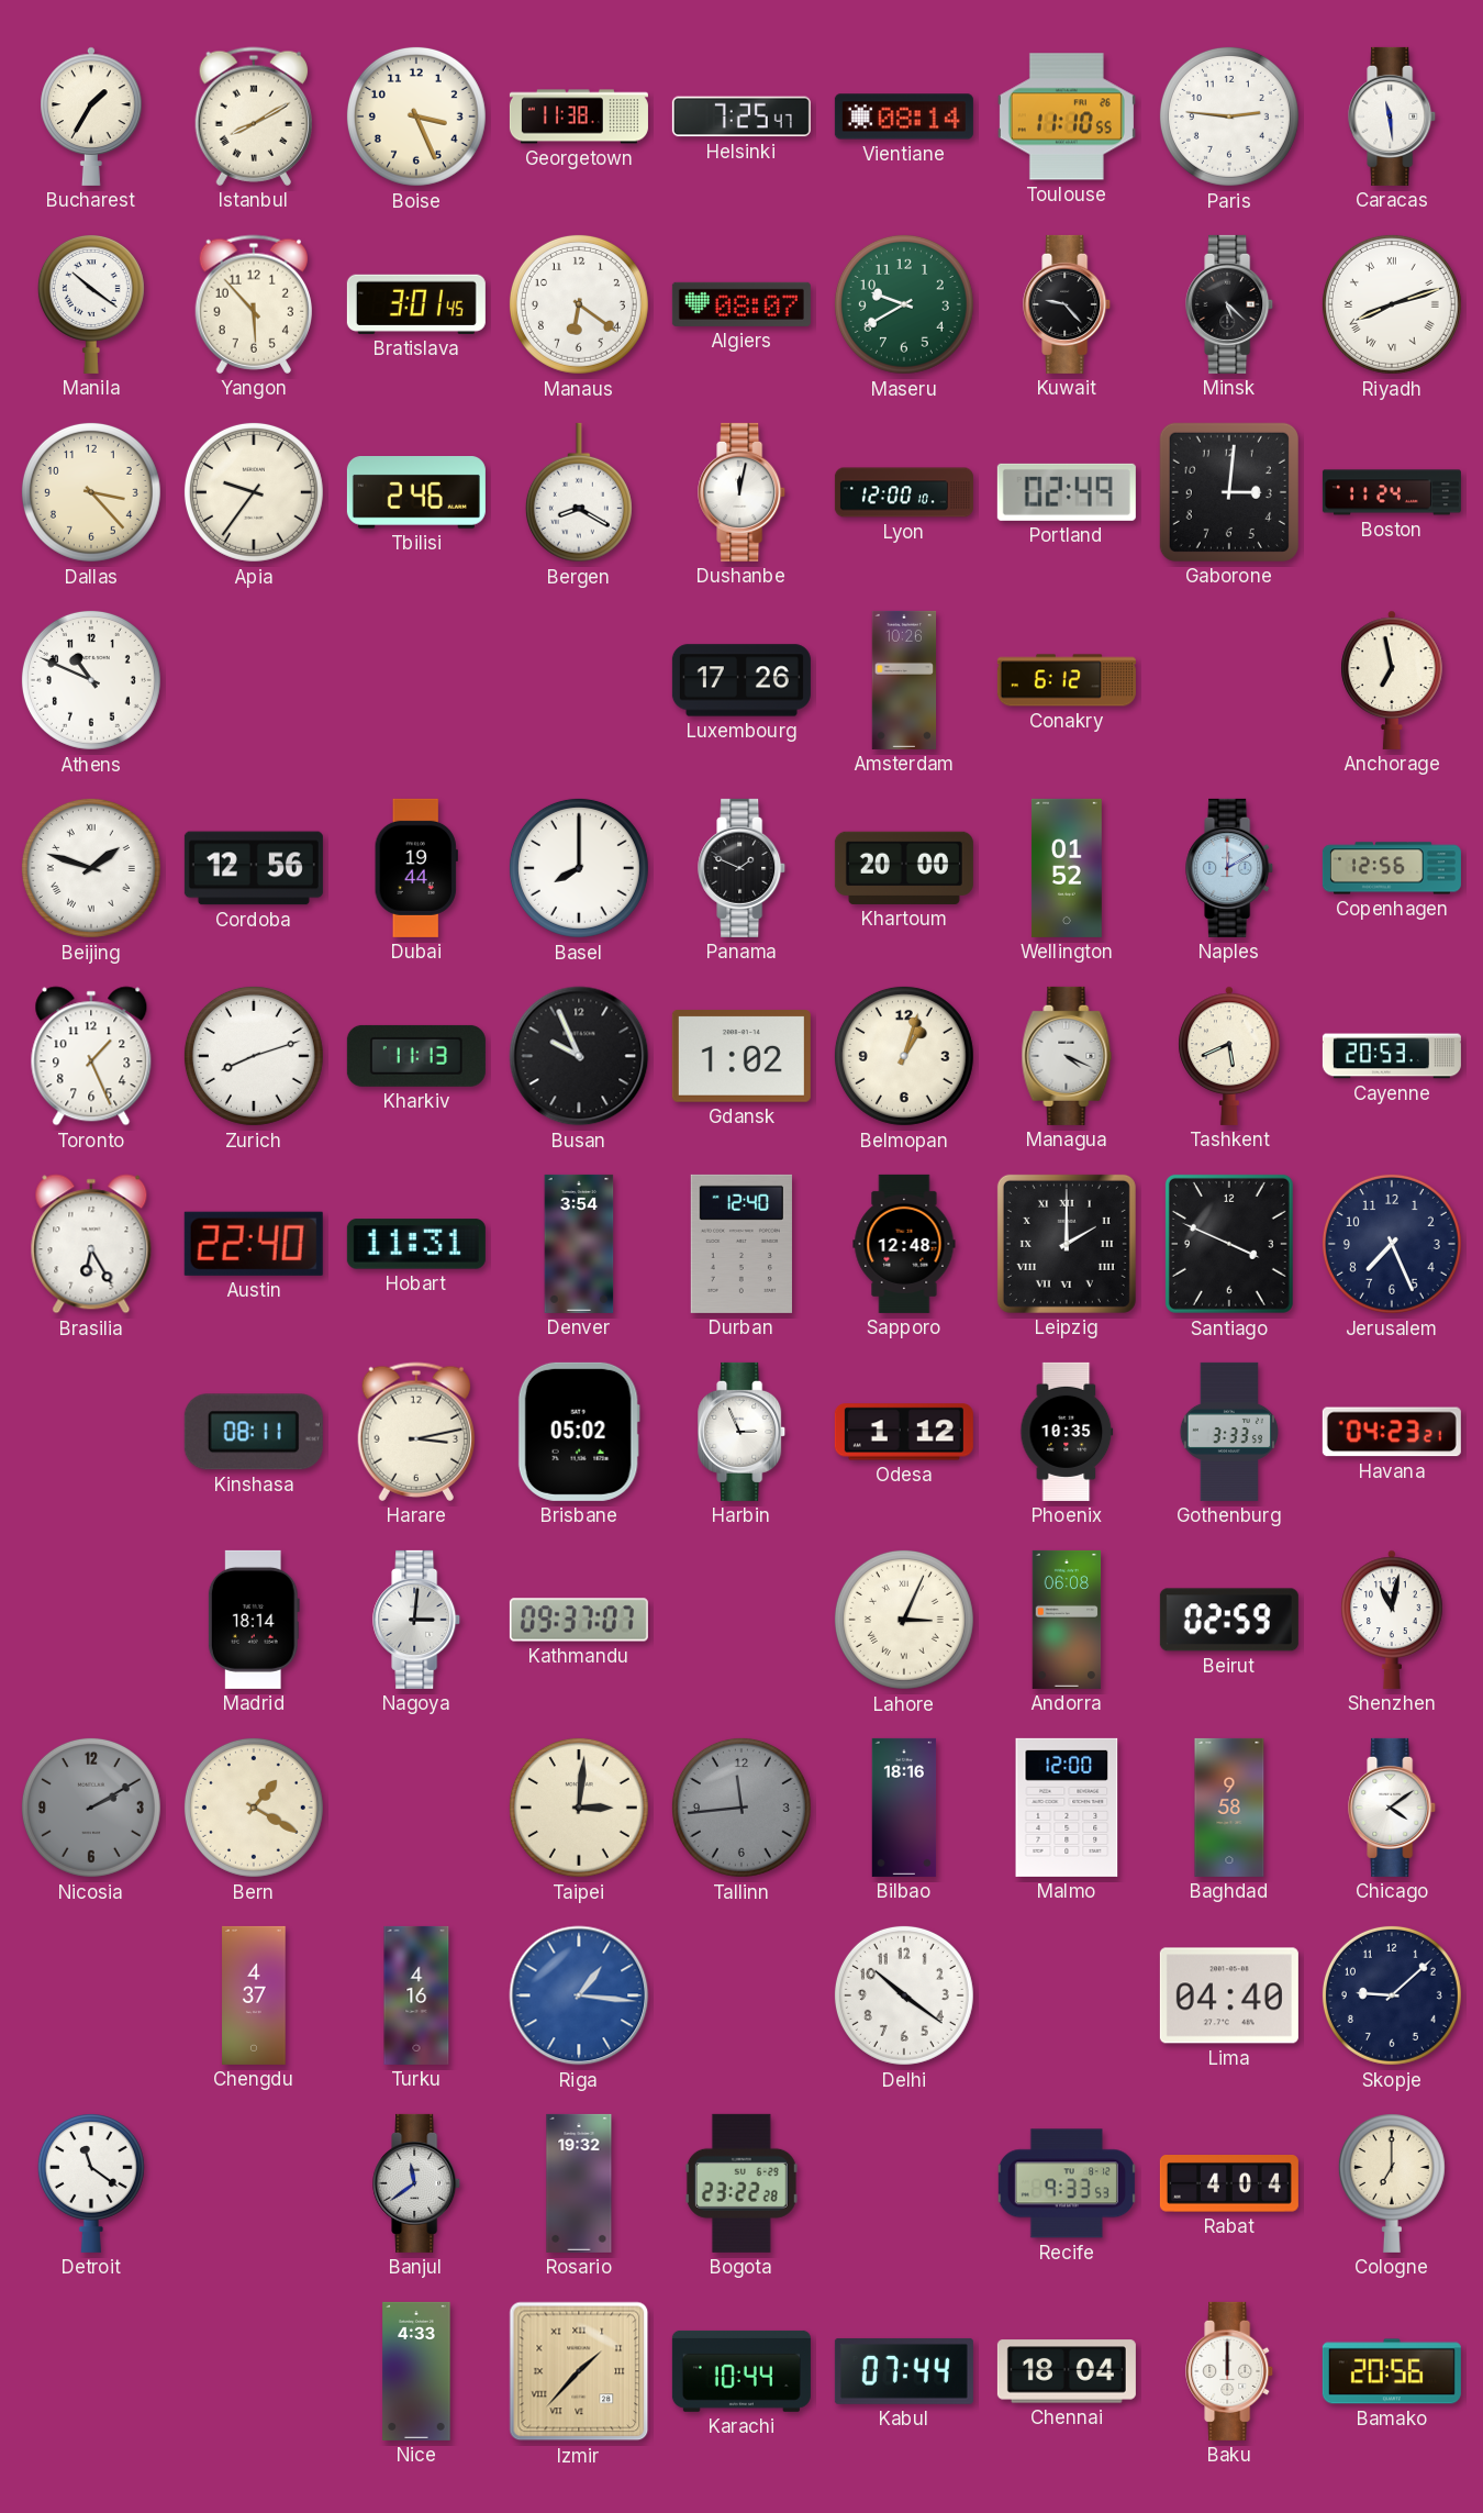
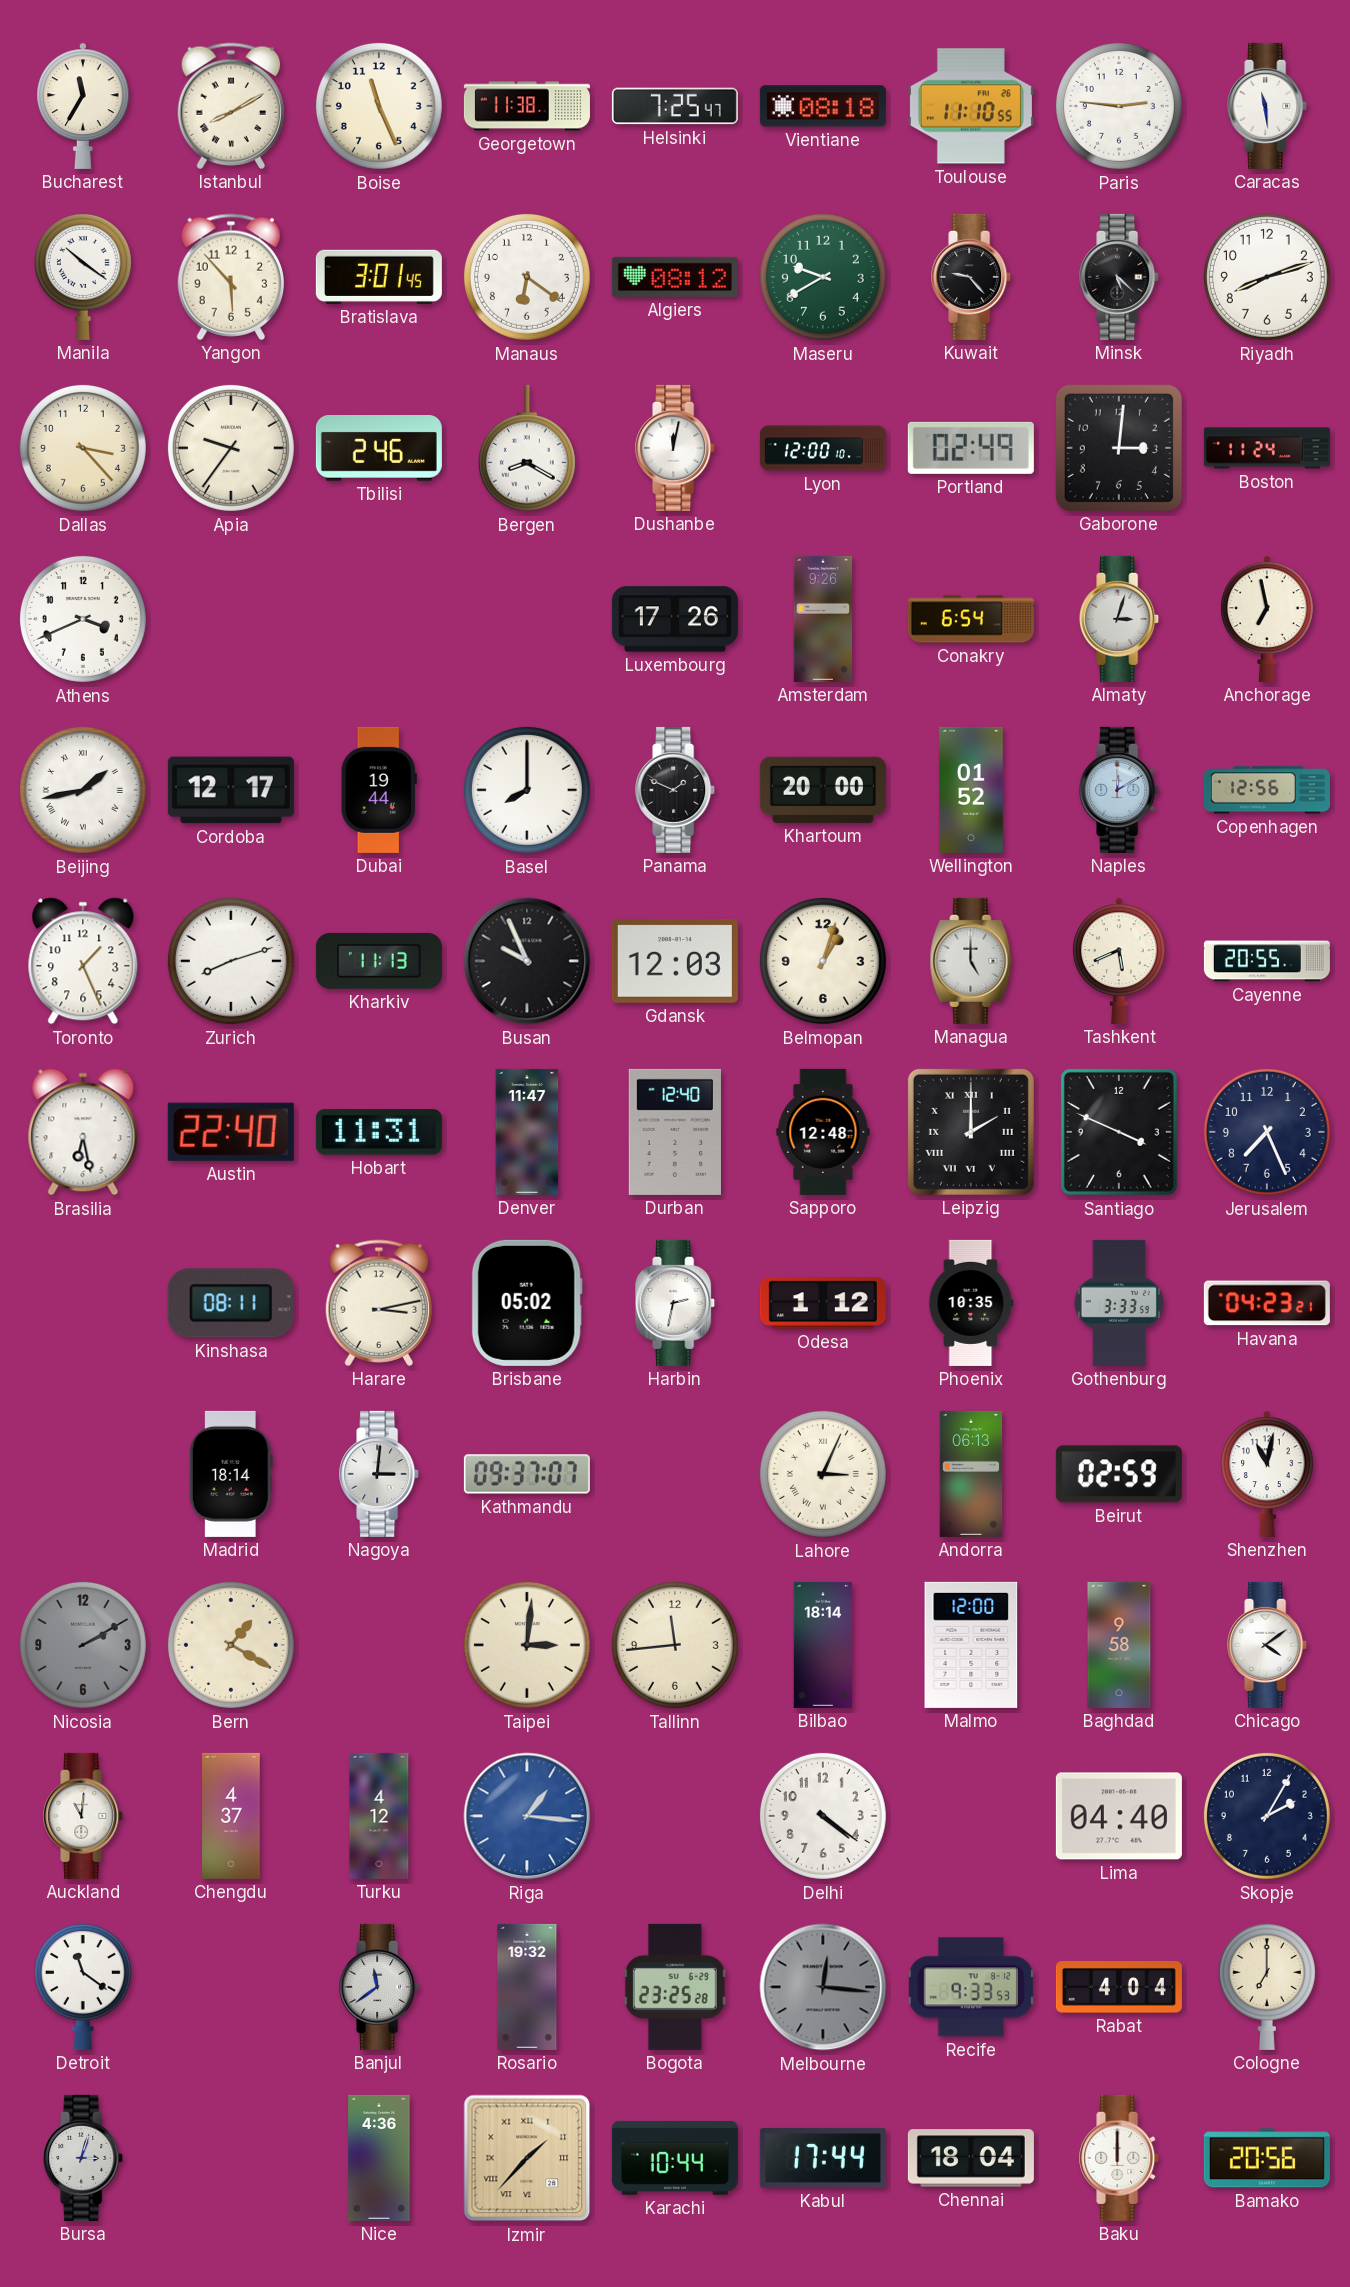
Bucharest: 1:35 -> 11:35
Boise: 3:26 -> 11:26
Vientiane: 08:14 -> 08:18
Algiers: 08:07 -> 08:12
Riyadh numerals: Roman -> Arabic
Athens: 10:49 -> 3:41
Amsterdam: 10:26 -> 9:26
Conakry: 6:12 -> 6:54
Almaty: none -> 3:03
Beijing: 1:48 -> 1:43
Cordoba: 12:56 -> 12:17
Gdansk: 1:02 -> 12:03
Managua: 4:19 -> 5:00
Cayenne: 20:53 -> 20:55
Brasilia: 6:25 -> 6:28
Denver: 3:54 -> 11:47
Harbin: 2:56 -> 2:32
Andorra: 06:08 -> 06:13
Tallinn dial: grey -> cream
Bilbao: 18:16 -> 18:14
Auckland: none -> 11:01
Turku: 4:16 -> 4:12
Delhi: 10:21 -> 4:21
Skopje: 9:08 -> 2:05
Bogota: 23:22 -> 23:25
Melbourne: none -> 12:16
Bursa: none -> 3:03
Nice: 4:33 -> 4:36
Kabul: 07:44 -> 17:44
